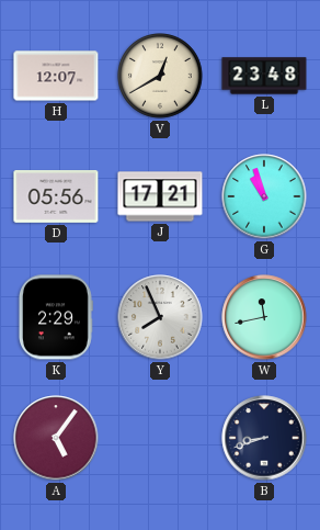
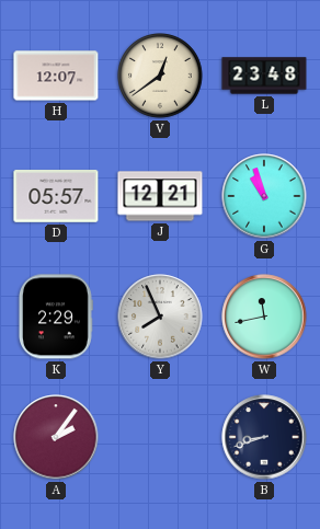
V: 12:40 -> 12:39
D: 05:56 -> 05:57
J: 17:21 -> 12:21
A: 5:06 -> 2:06
